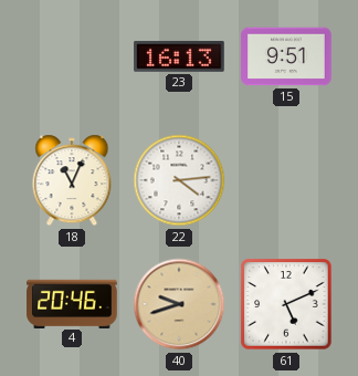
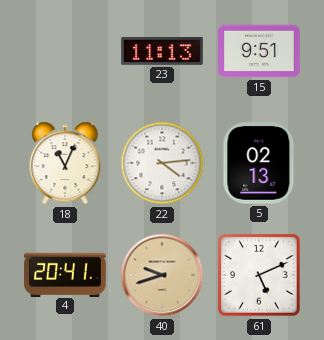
23: 16:13 -> 11:13
5: none -> 02:13
4: 20:46 -> 20:41
